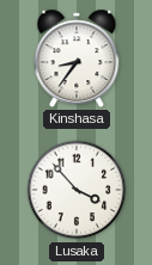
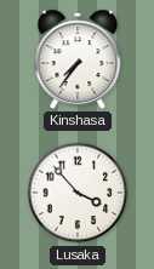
Kinshasa: 8:36 -> 7:36
